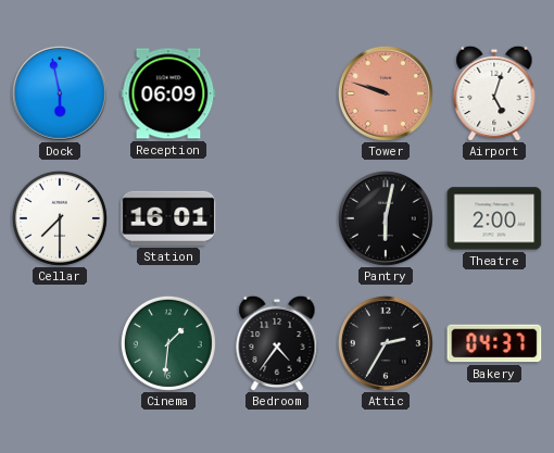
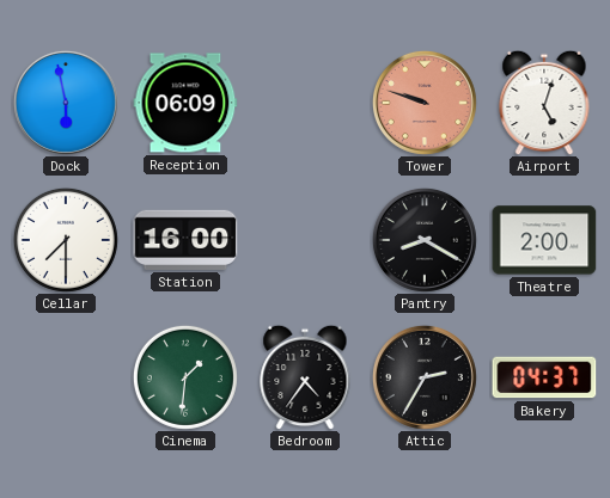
Station: 16:01 -> 16:00
Pantry: 6:02 -> 8:20
